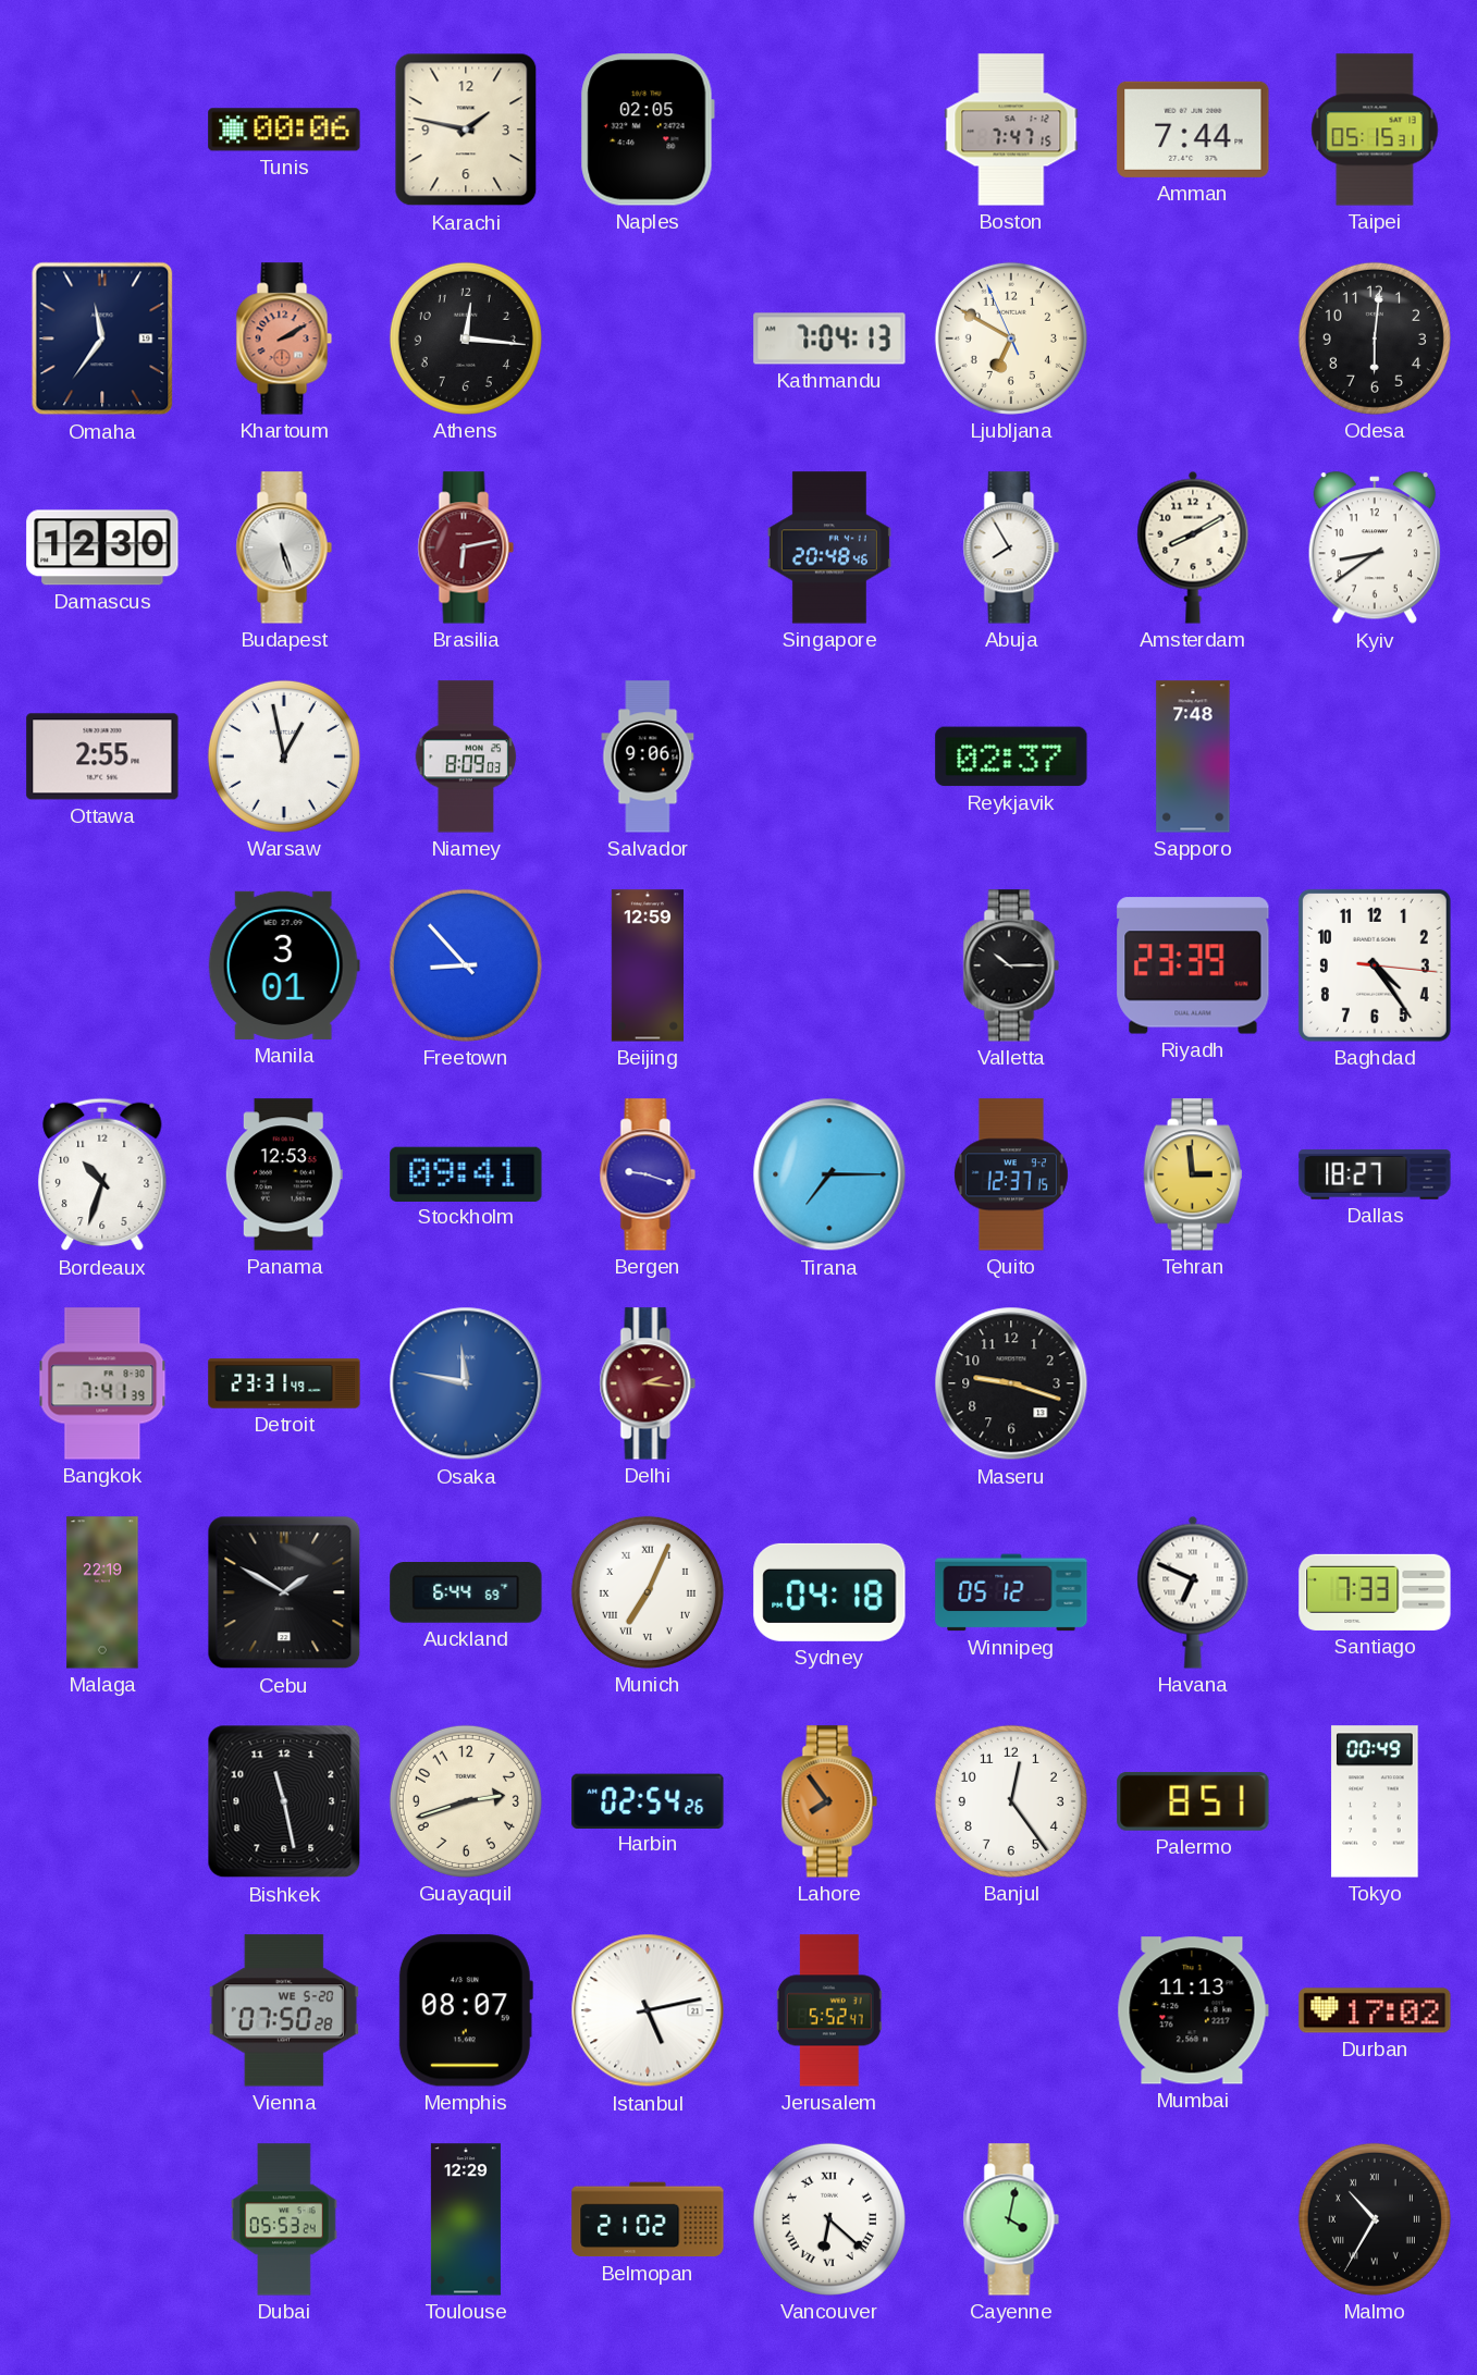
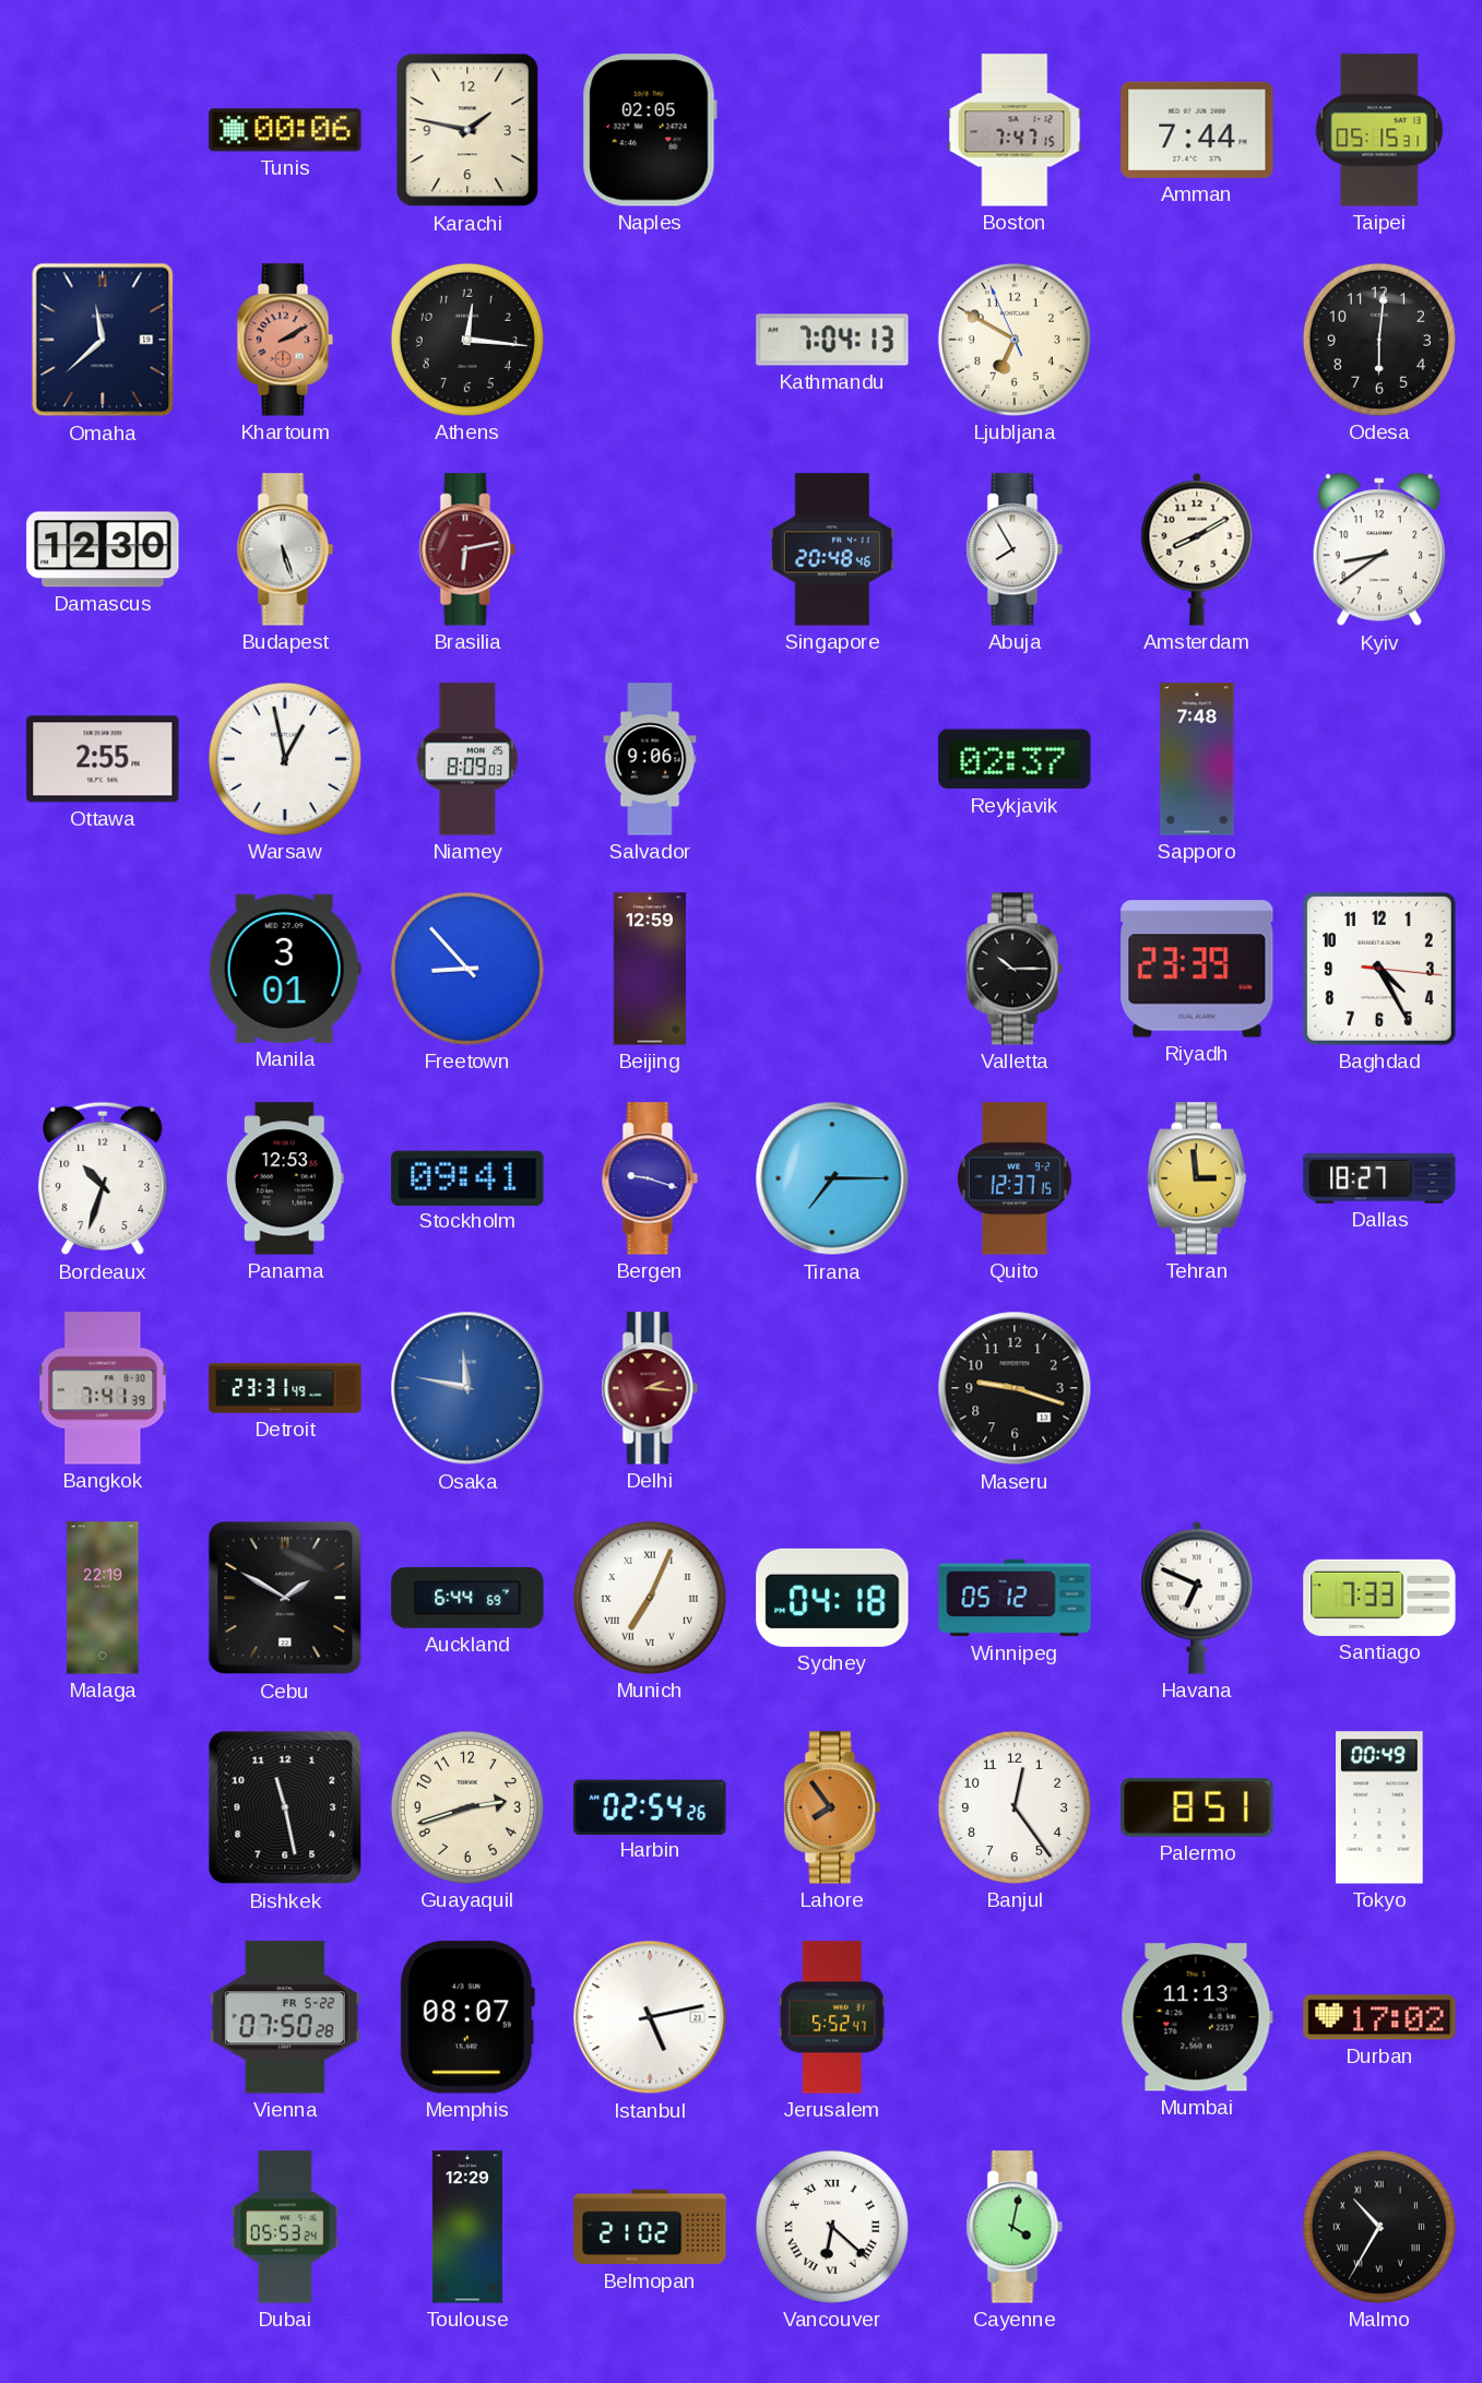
Omaha: 11:36 -> 11:38
Baghdad: 4:24 -> 4:25
Vienna date: WE 5-20 -> FR 5-22
